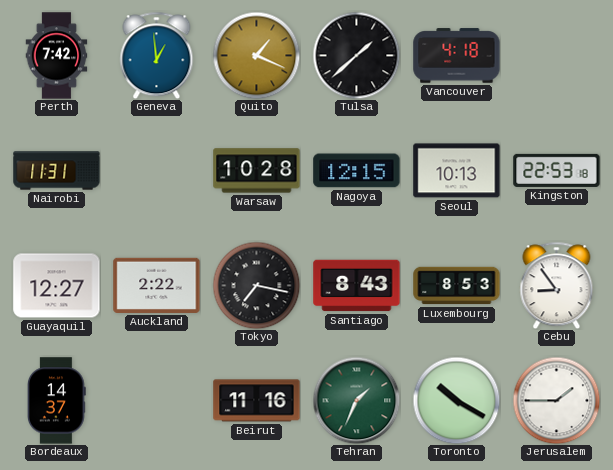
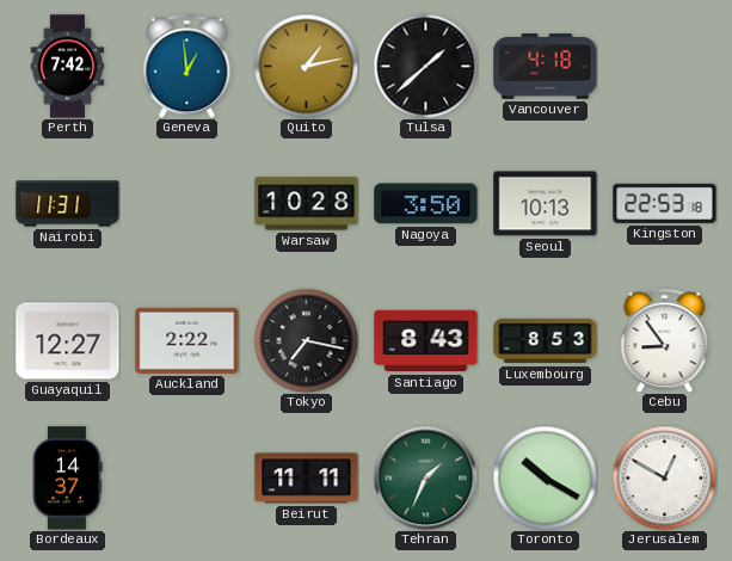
Quito: 1:19 -> 1:13
Nagoya: 12:15 -> 3:50
Beirut: 11:16 -> 11:11
Jerusalem: 1:45 -> 12:50
